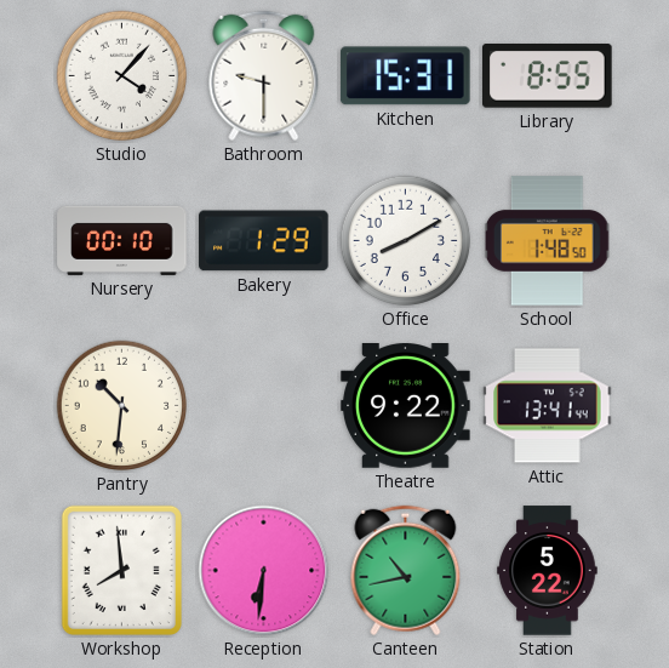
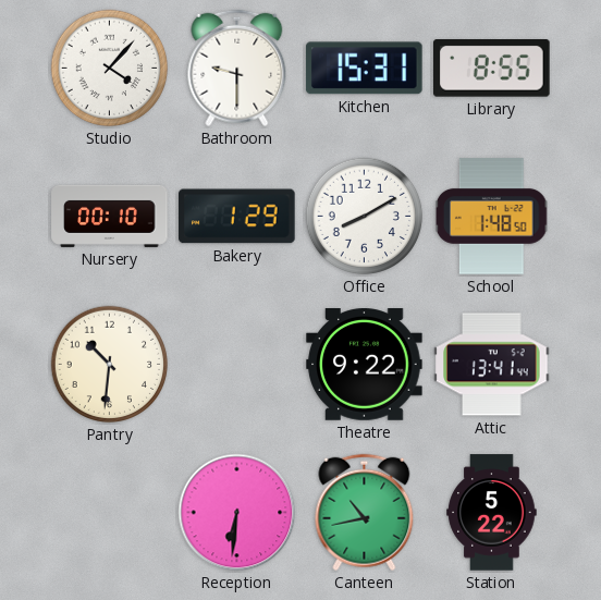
Workshop: 7:59 -> none
